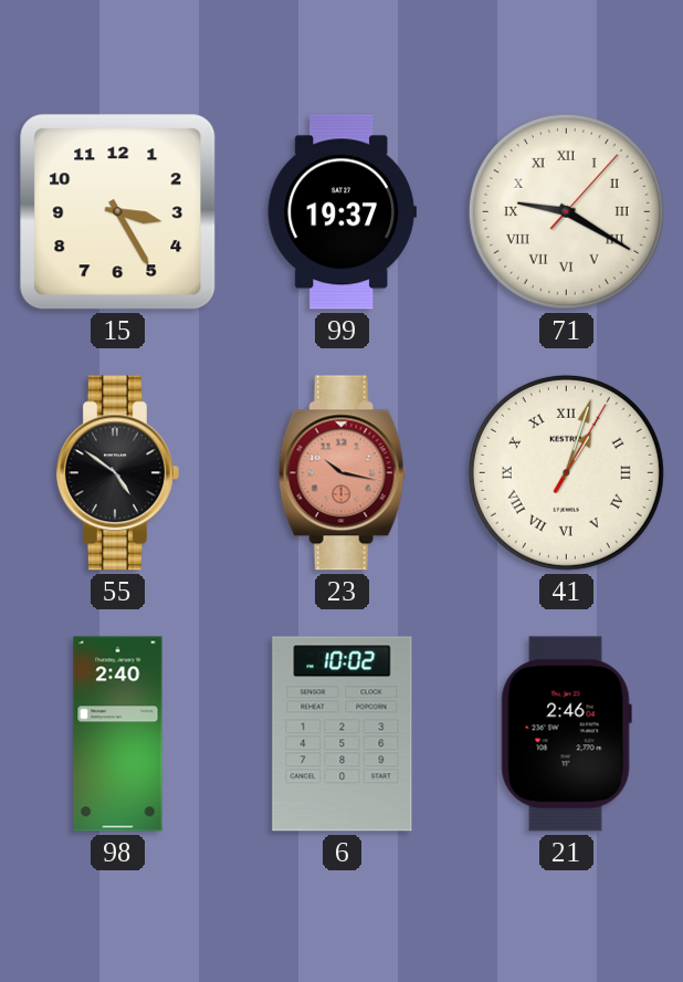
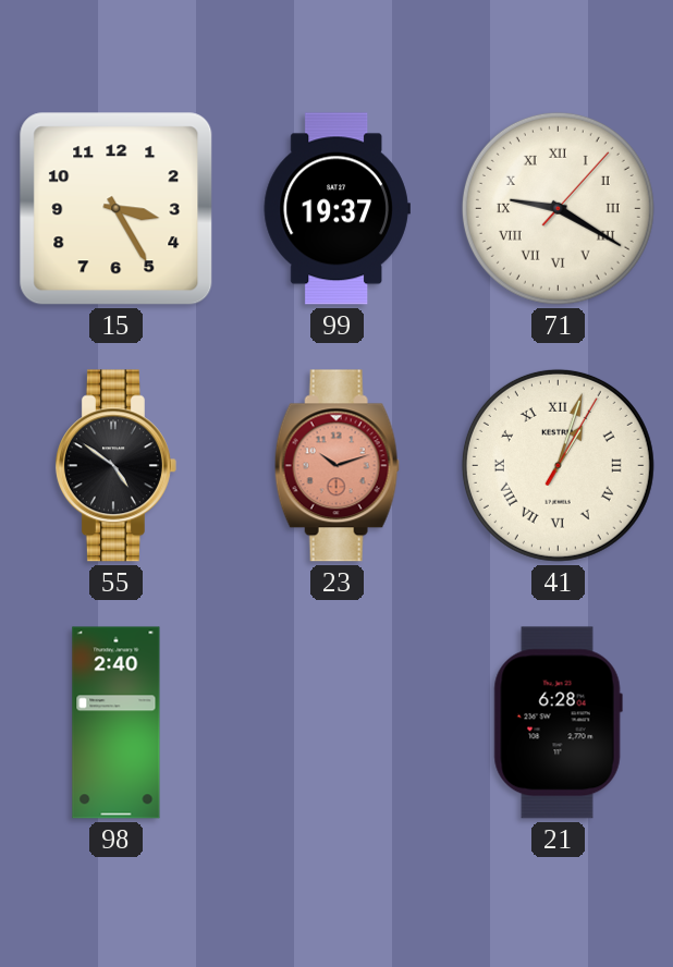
23: 10:17 -> 10:12
6: 10:02 -> none
21: 2:46 -> 6:28
